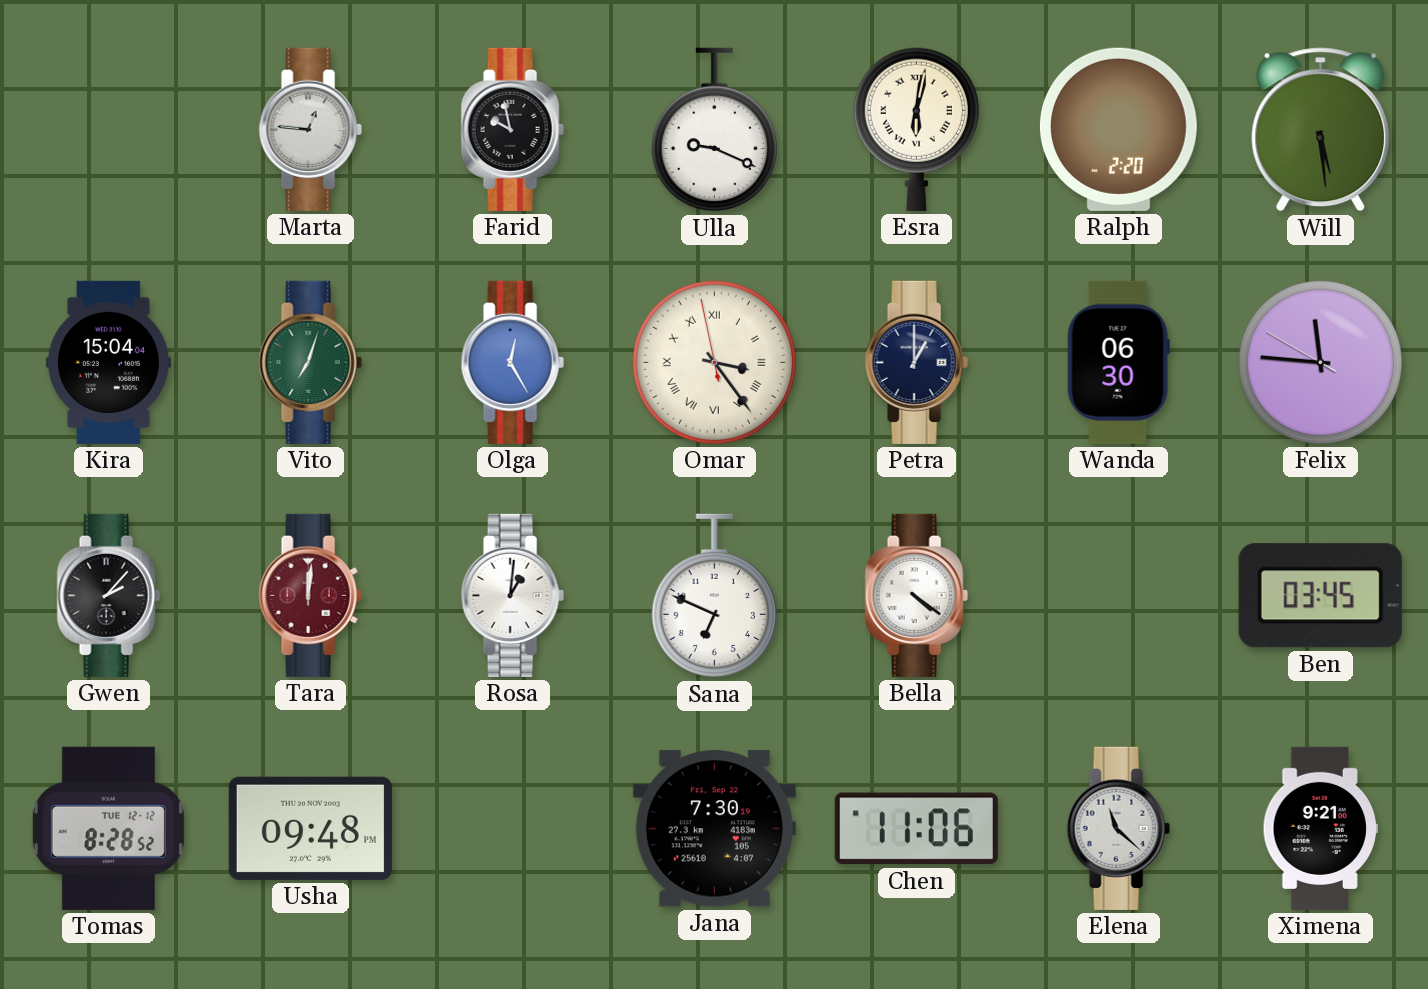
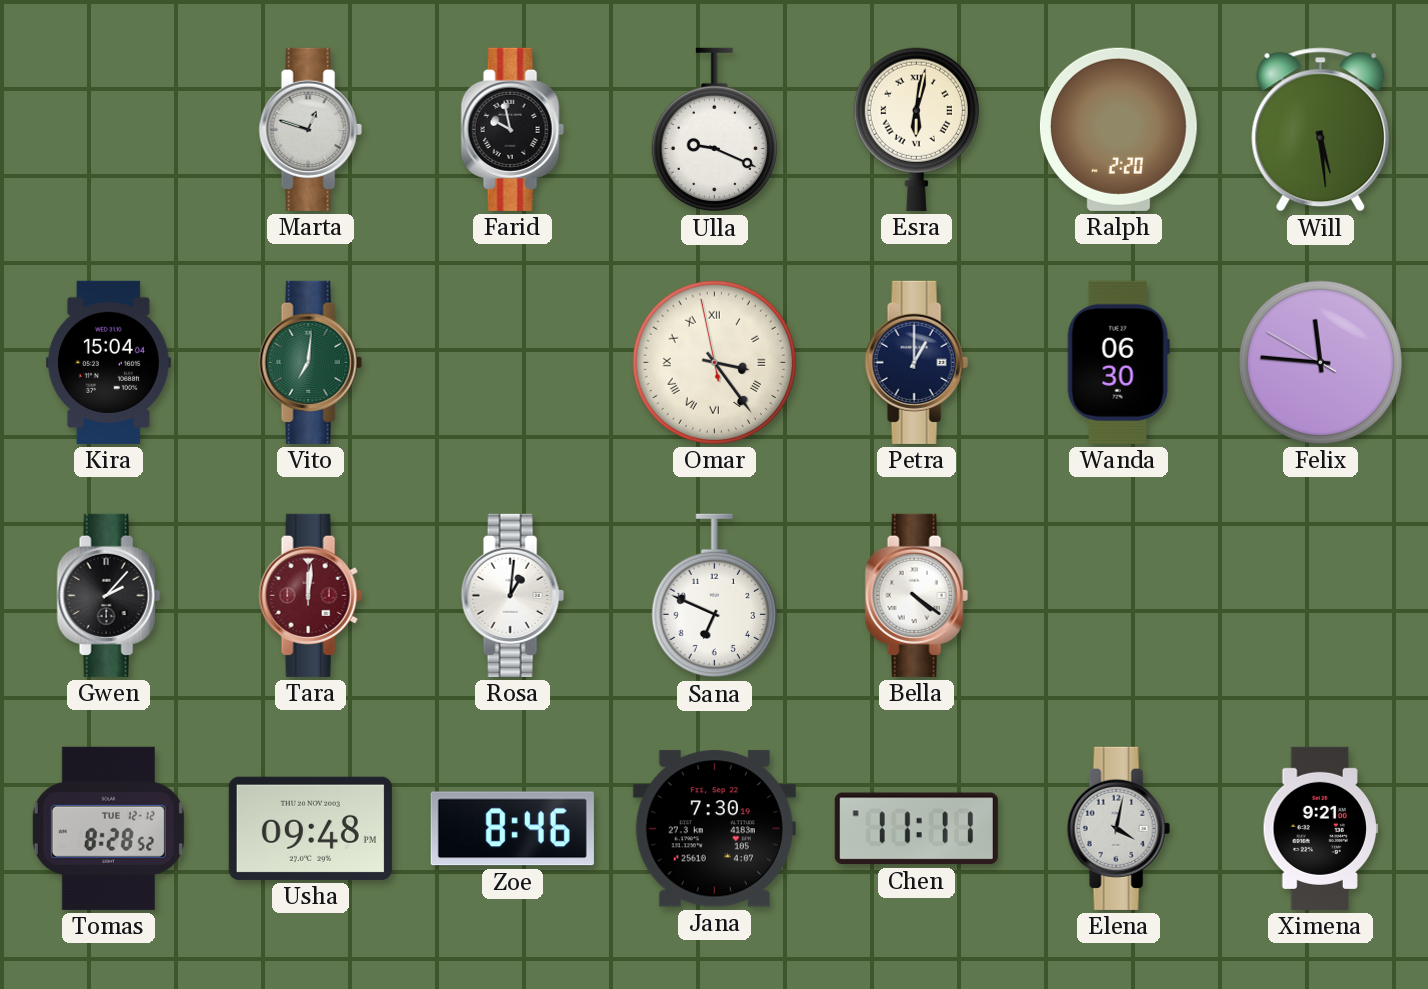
Marta: 12:46 -> 12:48
Vito: 7:03 -> 7:01
Olga: 12:25 -> none
Ben: 03:45 -> none
Zoe: none -> 8:46
Chen: 11:06 -> 11:11
Elena: 11:22 -> 4:02
